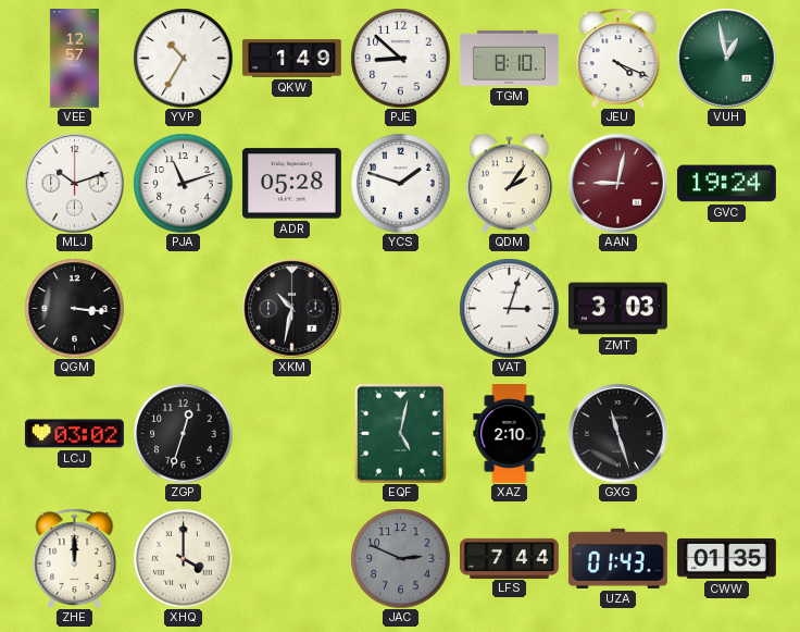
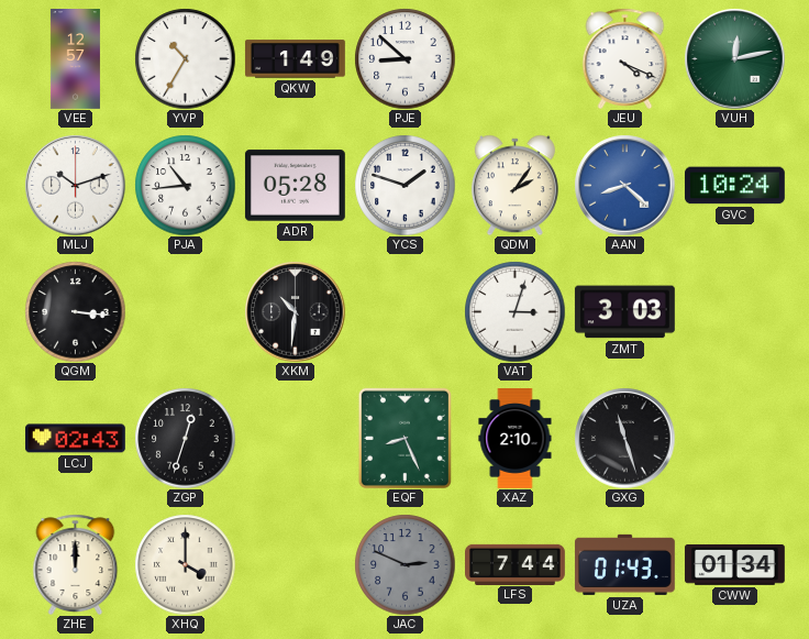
TGM: 8:10 -> none
VUH: 12:58 -> 12:13
PJA: 11:12 -> 10:44
AAN: 9:02 -> 8:22
AAN dial: burgundy -> blue
GVC: 19:24 -> 10:24
XKM: 10:32 -> 10:31
LCJ: 03:02 -> 02:43
EQF: 5:02 -> 8:26
CWW: 01:35 -> 01:34
